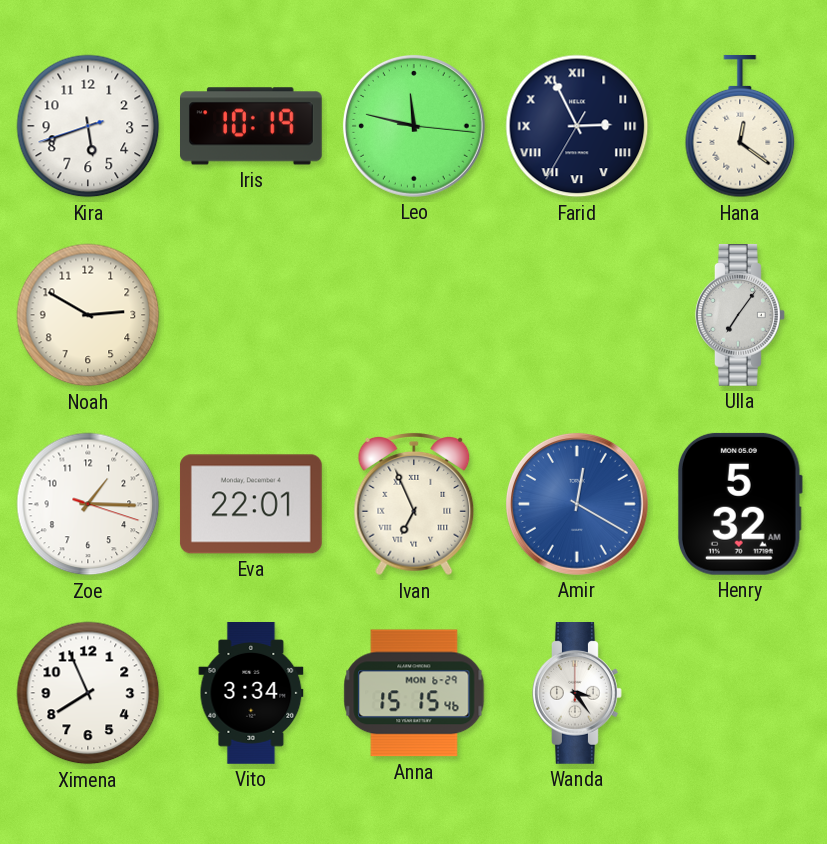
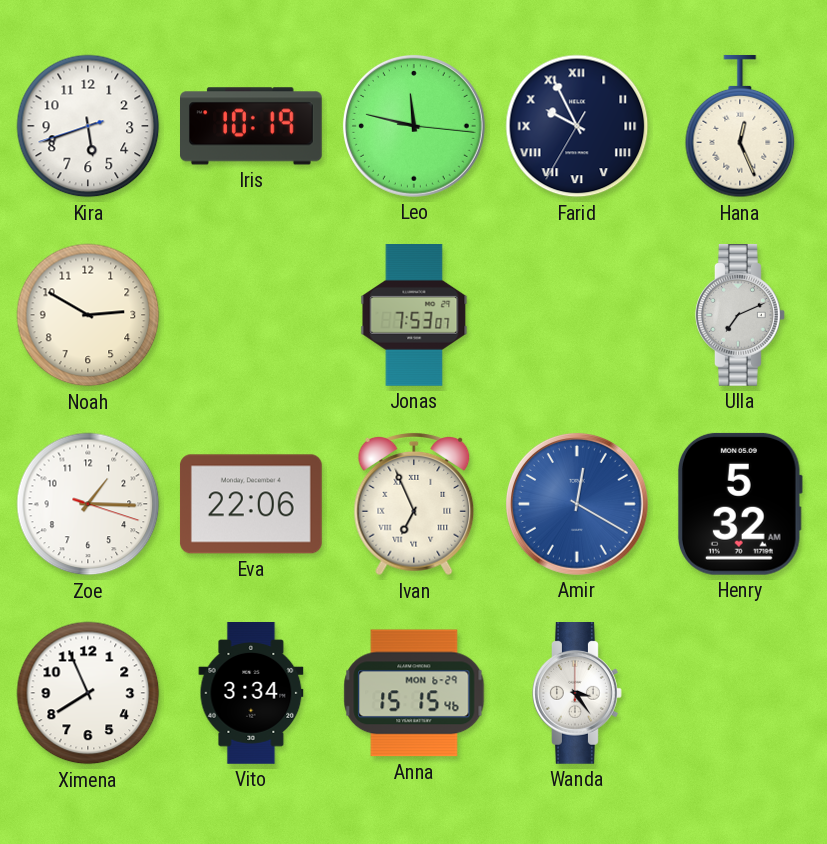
Farid: 2:55 -> 9:55
Hana: 12:21 -> 12:26
Jonas: none -> 7:53
Ulla: 7:06 -> 7:11
Eva: 22:01 -> 22:06
